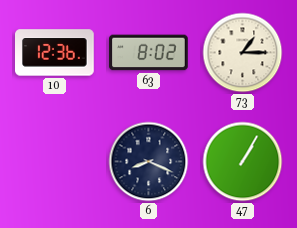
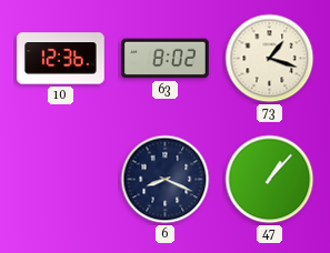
73: 1:15 -> 1:18
47: 1:05 -> 1:07
